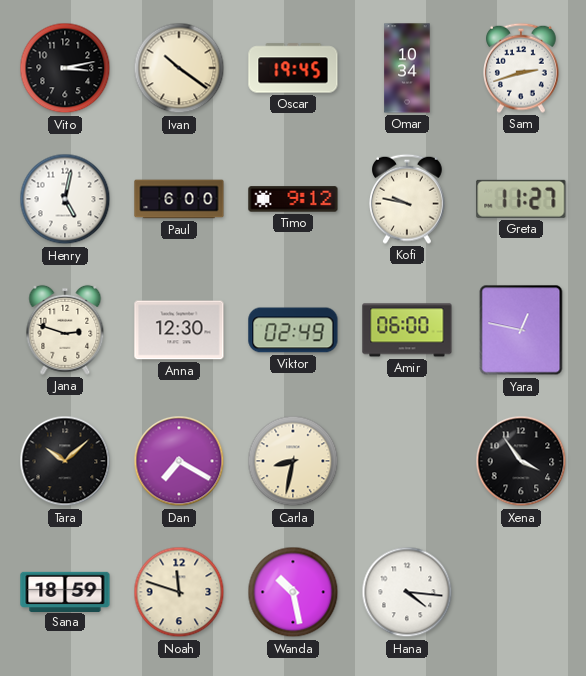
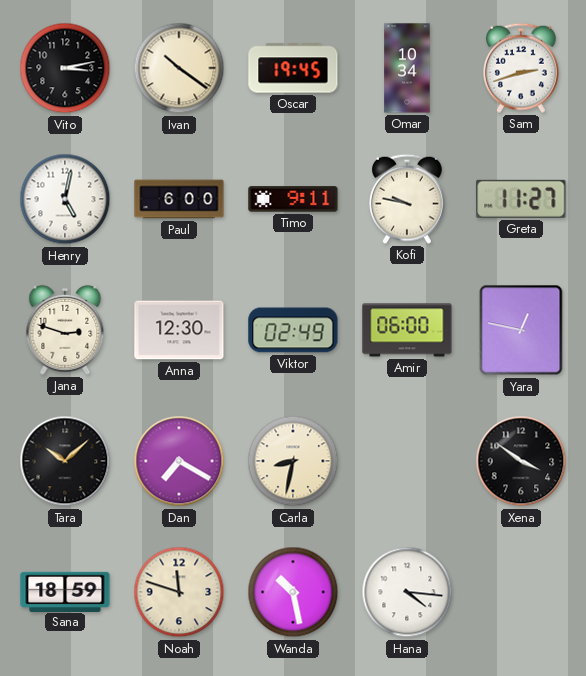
Timo: 9:12 -> 9:11
Xena: 3:54 -> 3:51
